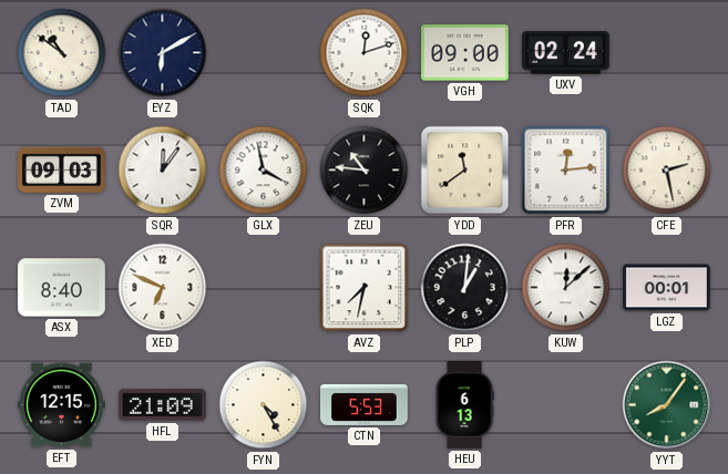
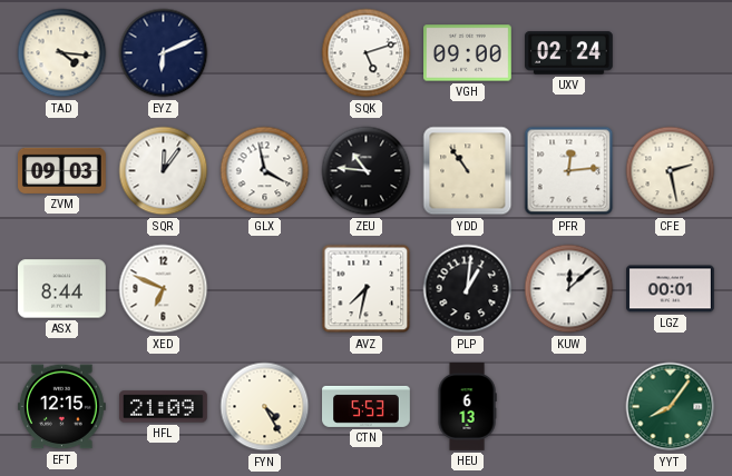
TAD: 10:51 -> 4:16
EYZ: 6:10 -> 6:11
SQK: 12:12 -> 5:12
YDD: 11:39 -> 10:54
ASX: 8:40 -> 8:44
